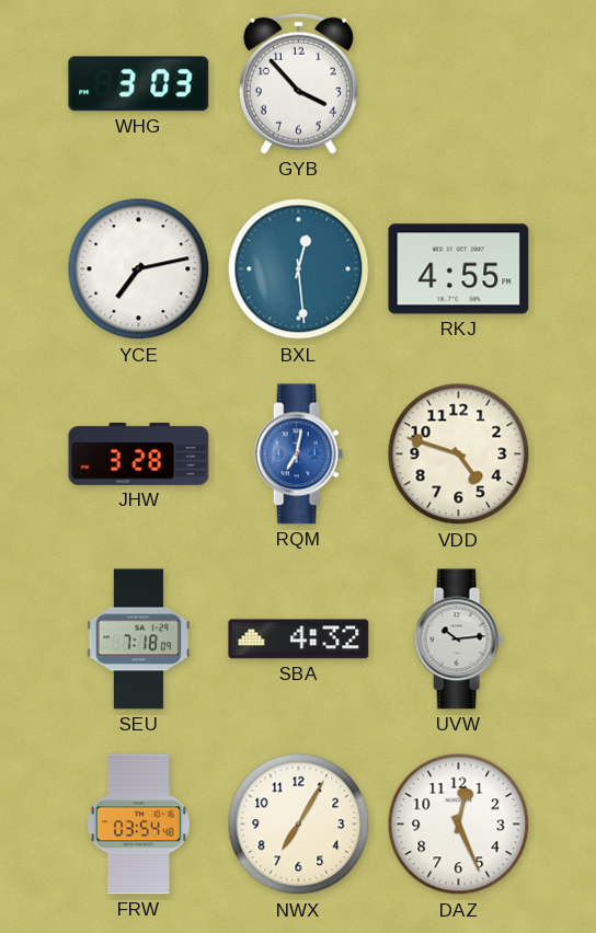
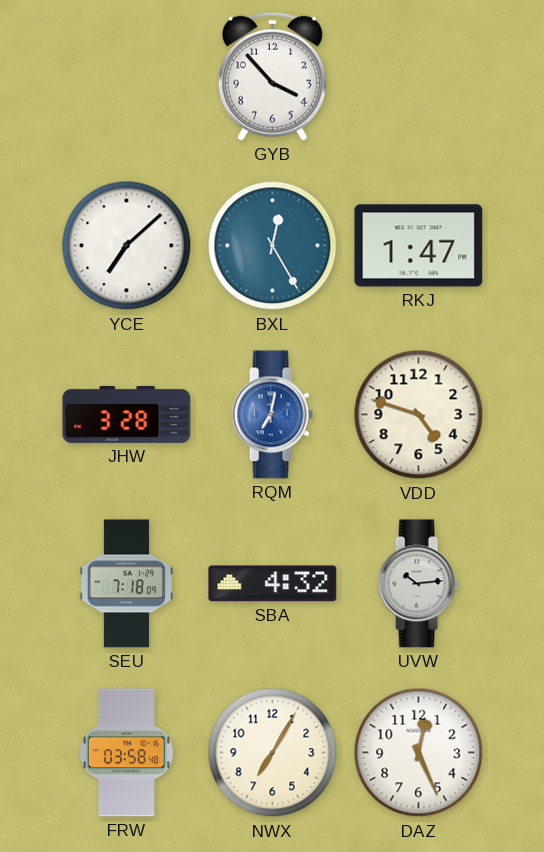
WHG: 3:03 -> none
YCE: 7:13 -> 7:08
BXL: 12:29 -> 12:25
RKJ: 4:55 -> 1:47
FRW: 03:54 -> 03:58
